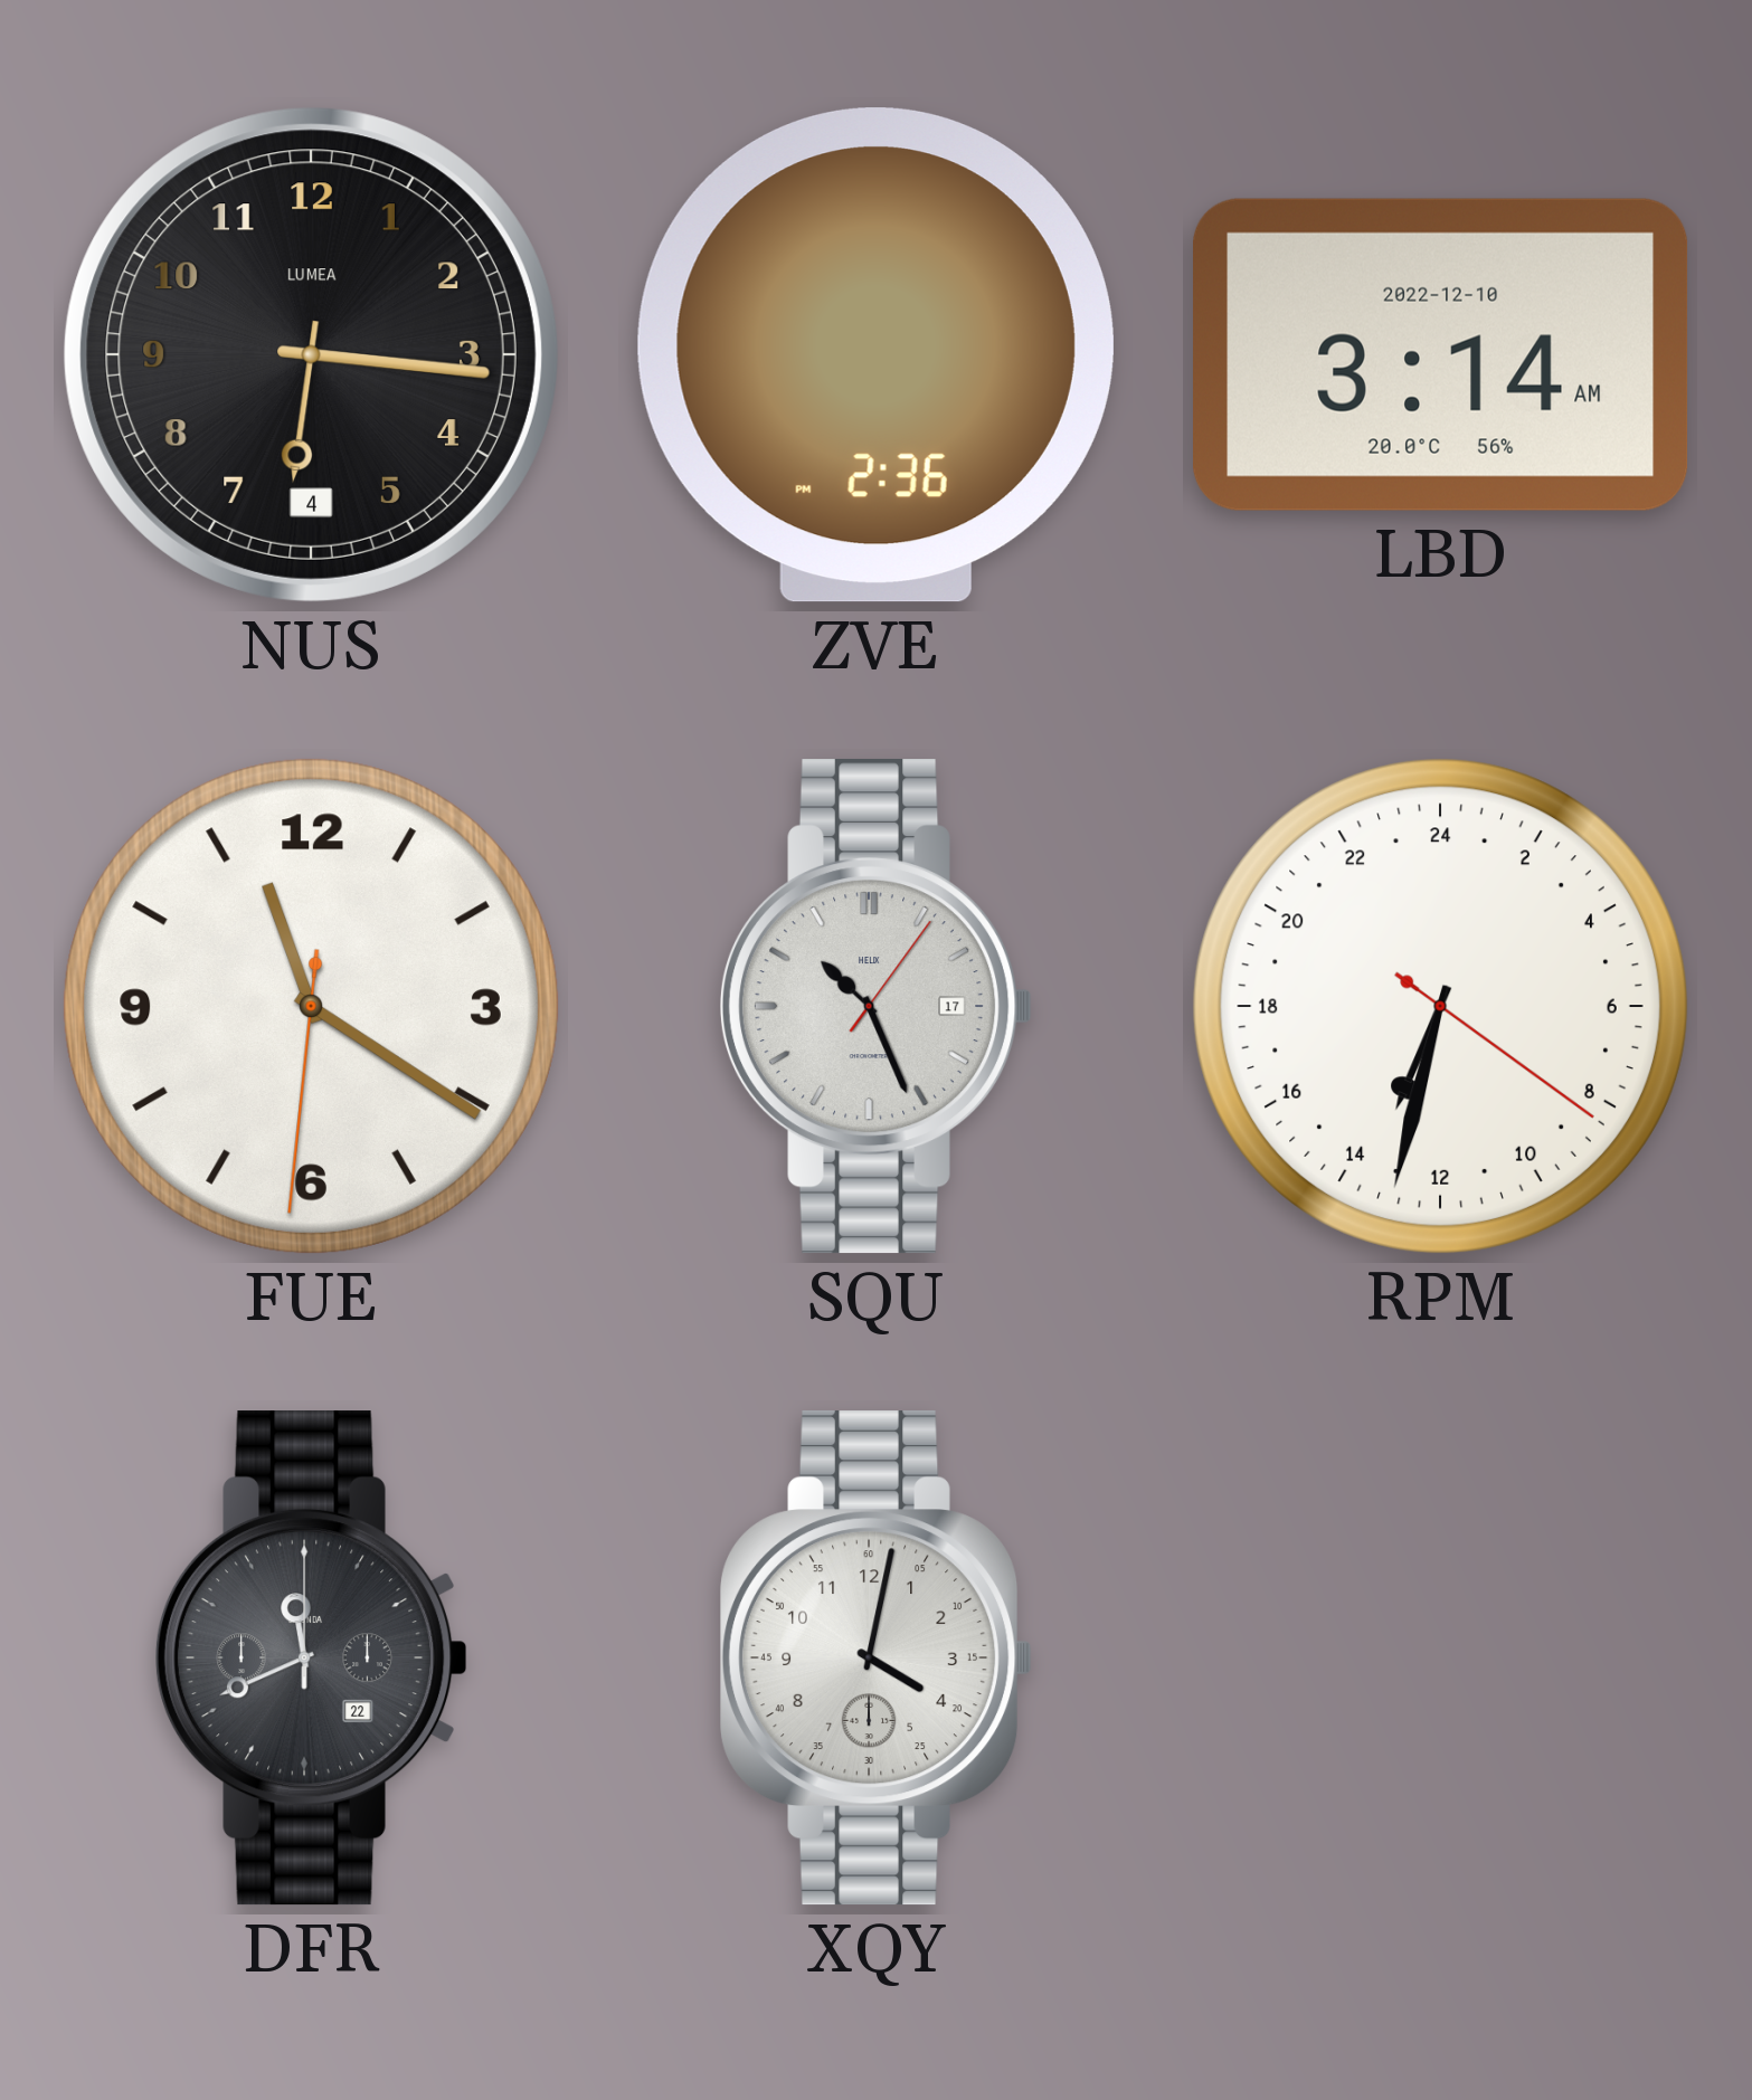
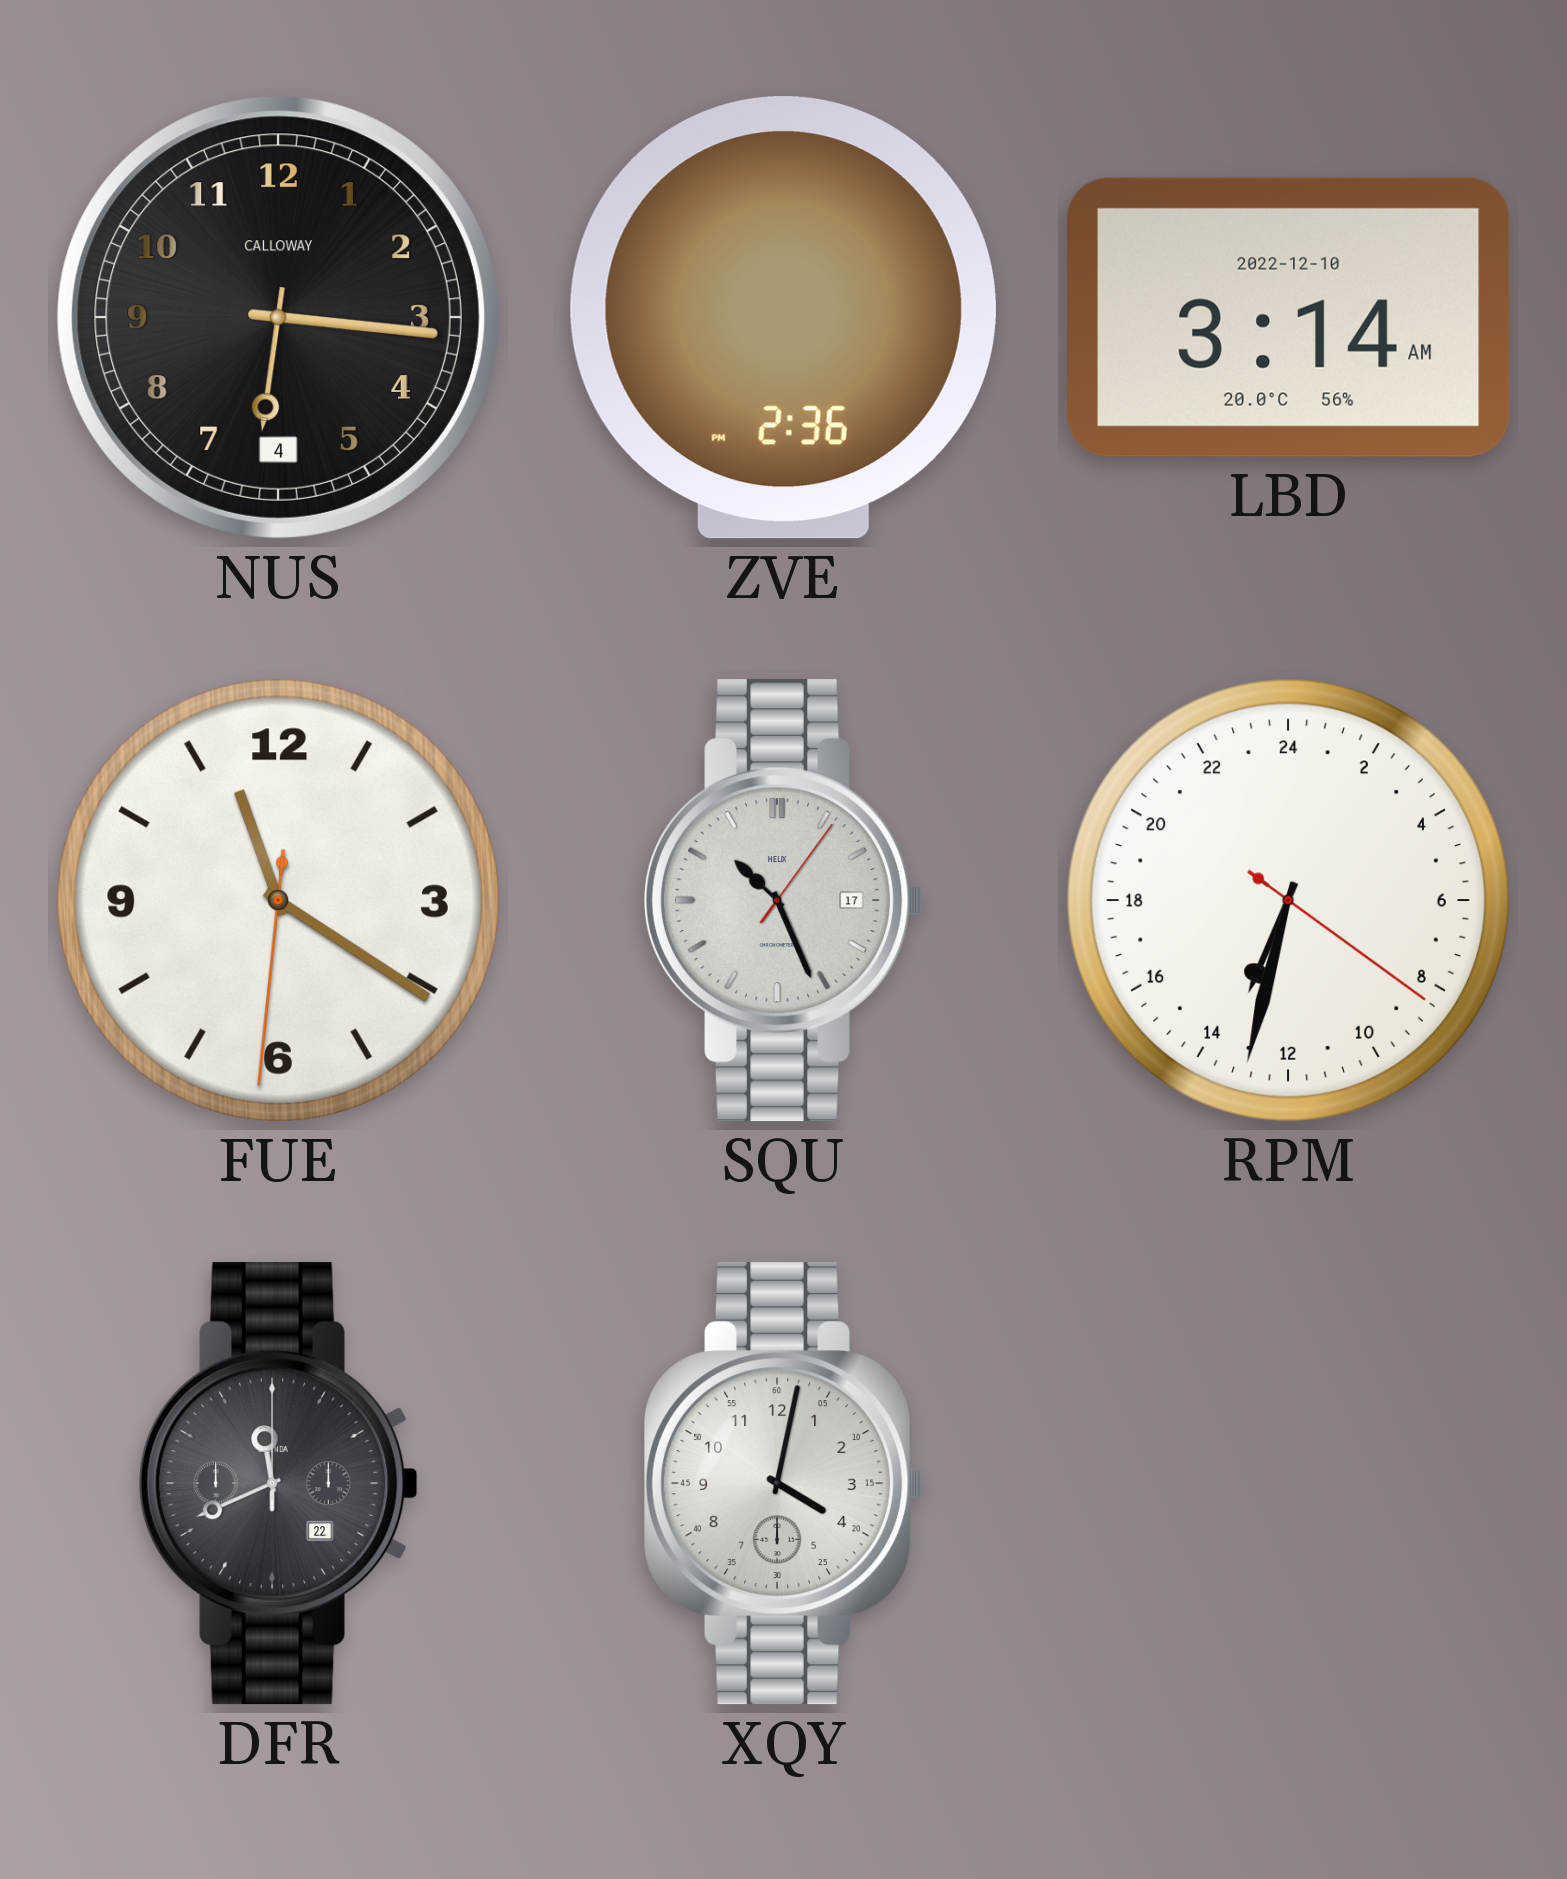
NUS brand: LUMEA -> CALLOWAY
